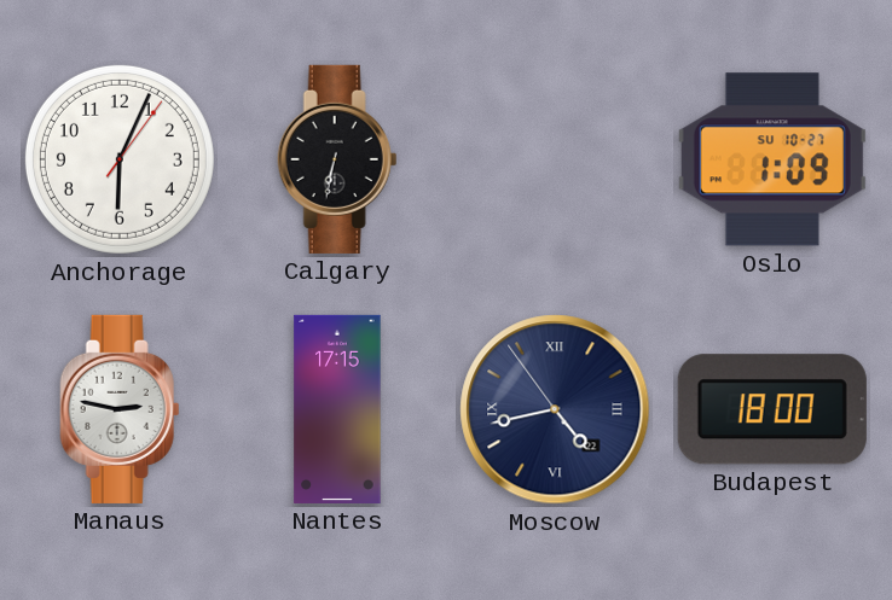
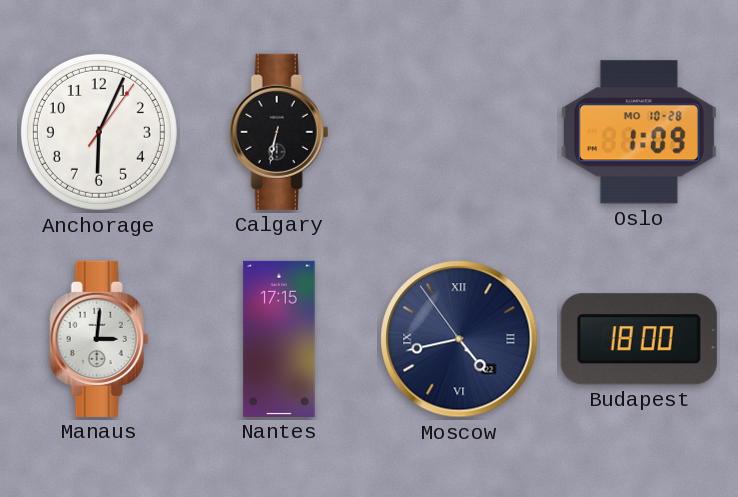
Oslo date: SU 10-27 -> MO 10-28
Manaus: 2:47 -> 3:01
